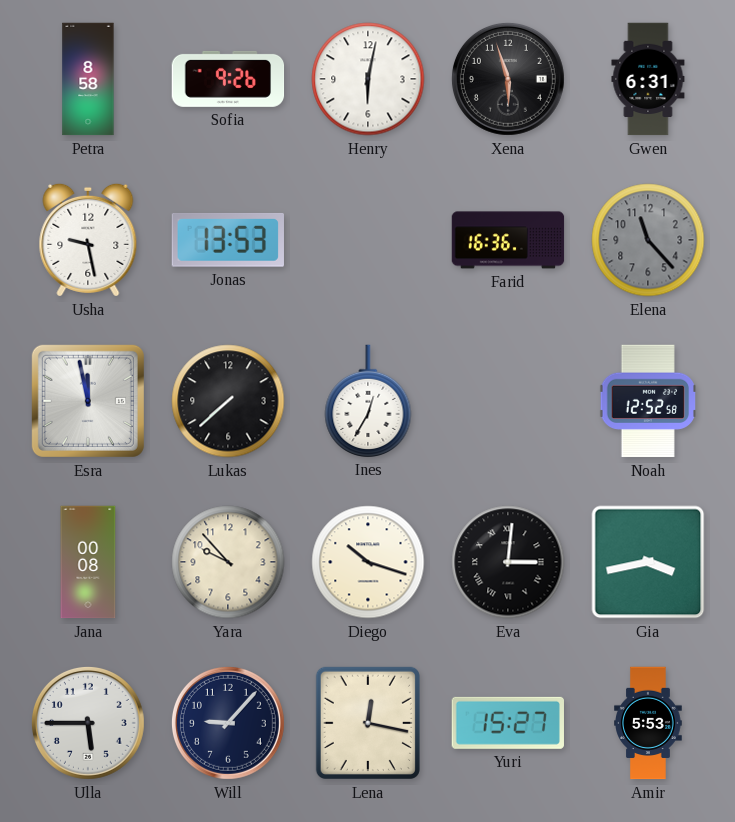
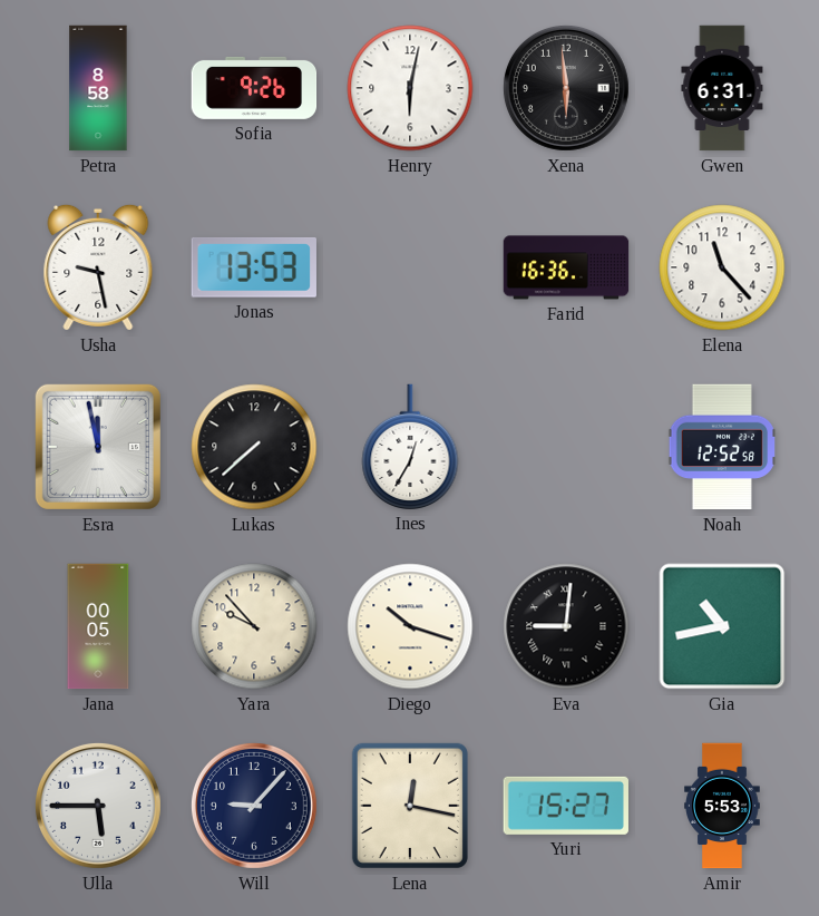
Xena: 5:57 -> 5:59
Elena dial: grey -> white
Jana: 00:08 -> 00:05
Eva: 3:01 -> 9:01
Gia: 3:43 -> 10:43
